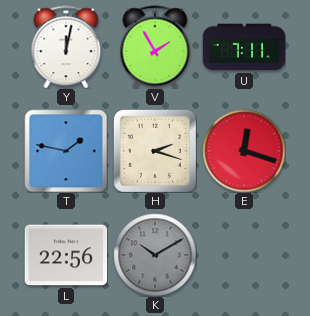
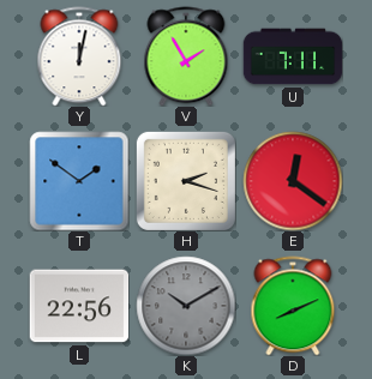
T: 1:47 -> 1:51
E: 12:18 -> 12:21
D: none -> 8:11
